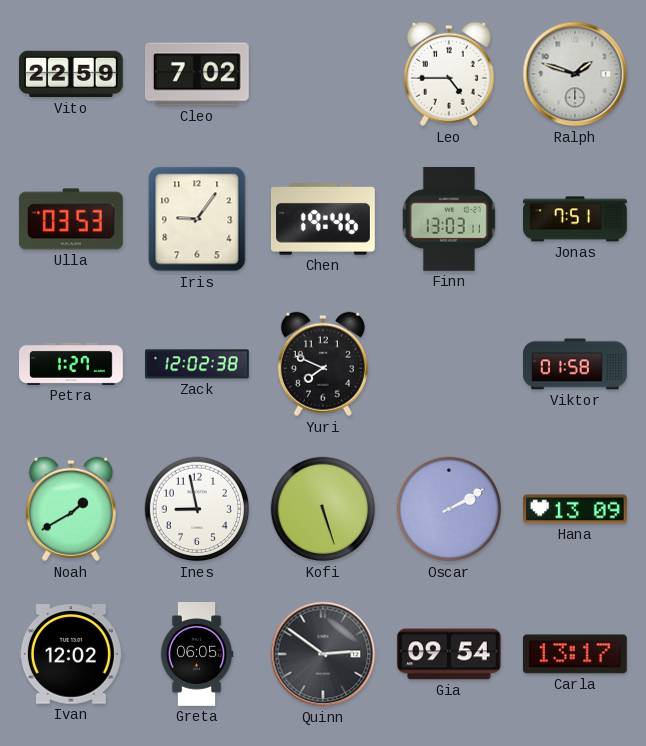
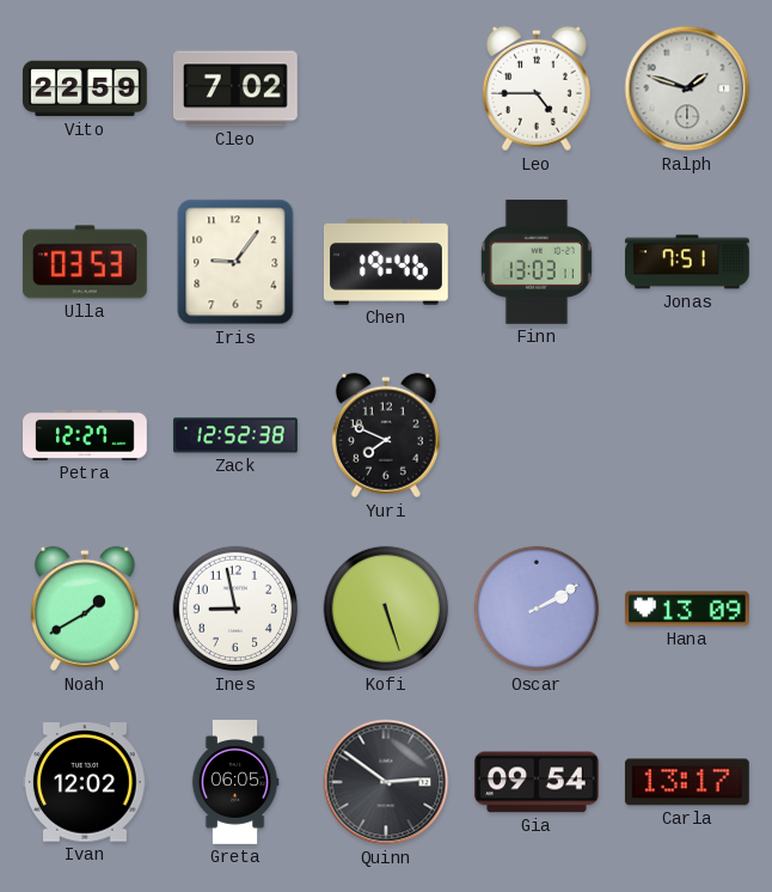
Petra: 1:27 -> 12:27
Zack: 12:02 -> 12:52
Viktor: 01:58 -> none
